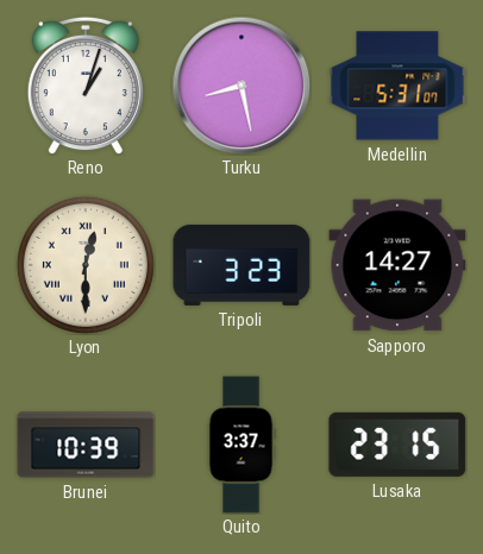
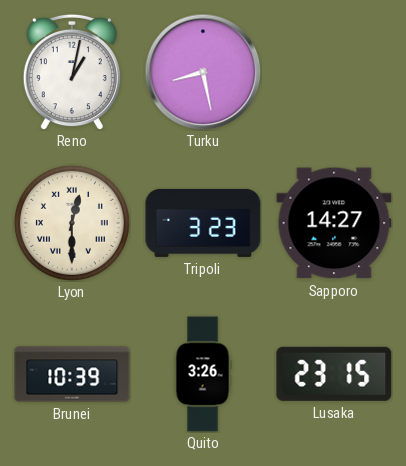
Reno: 1:03 -> 1:02
Medellin: 5:31 -> none
Quito: 3:37 -> 3:26
